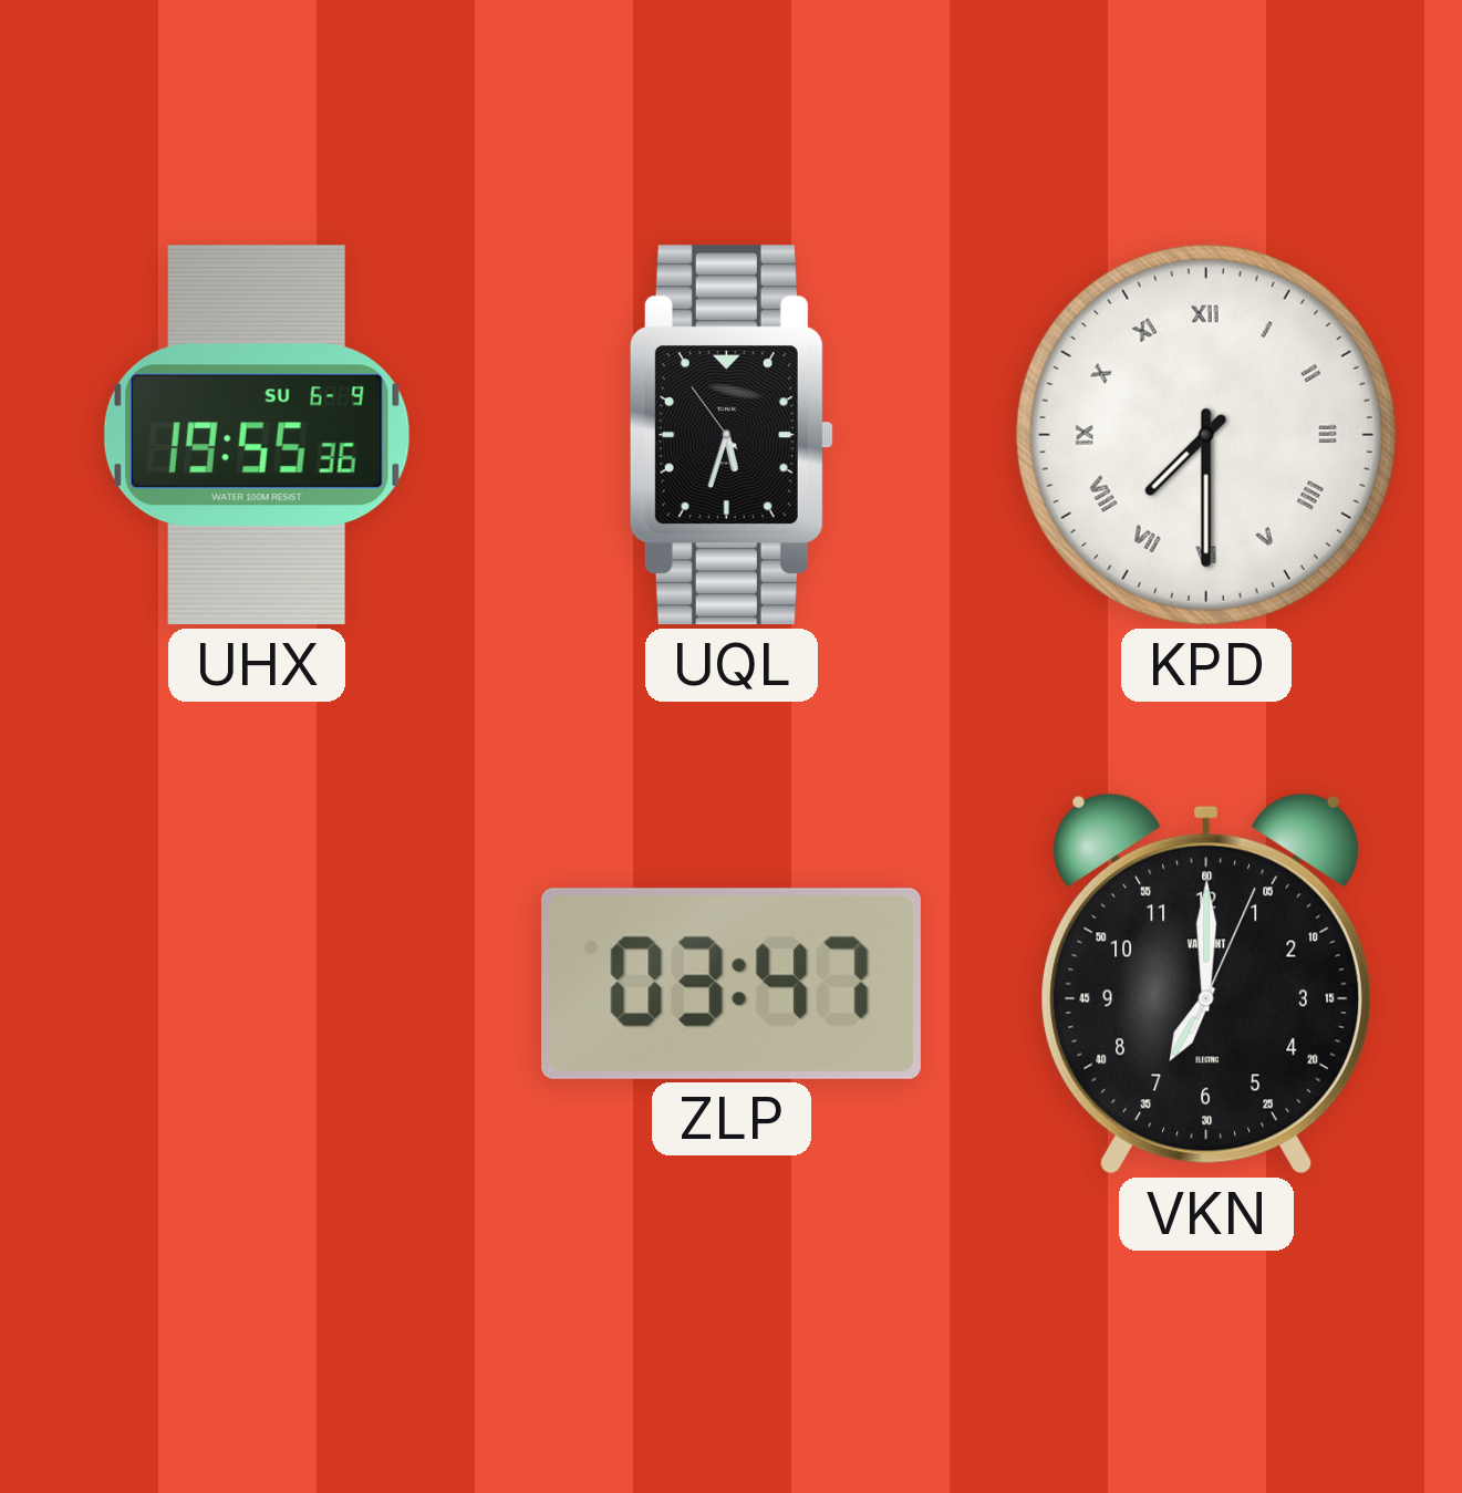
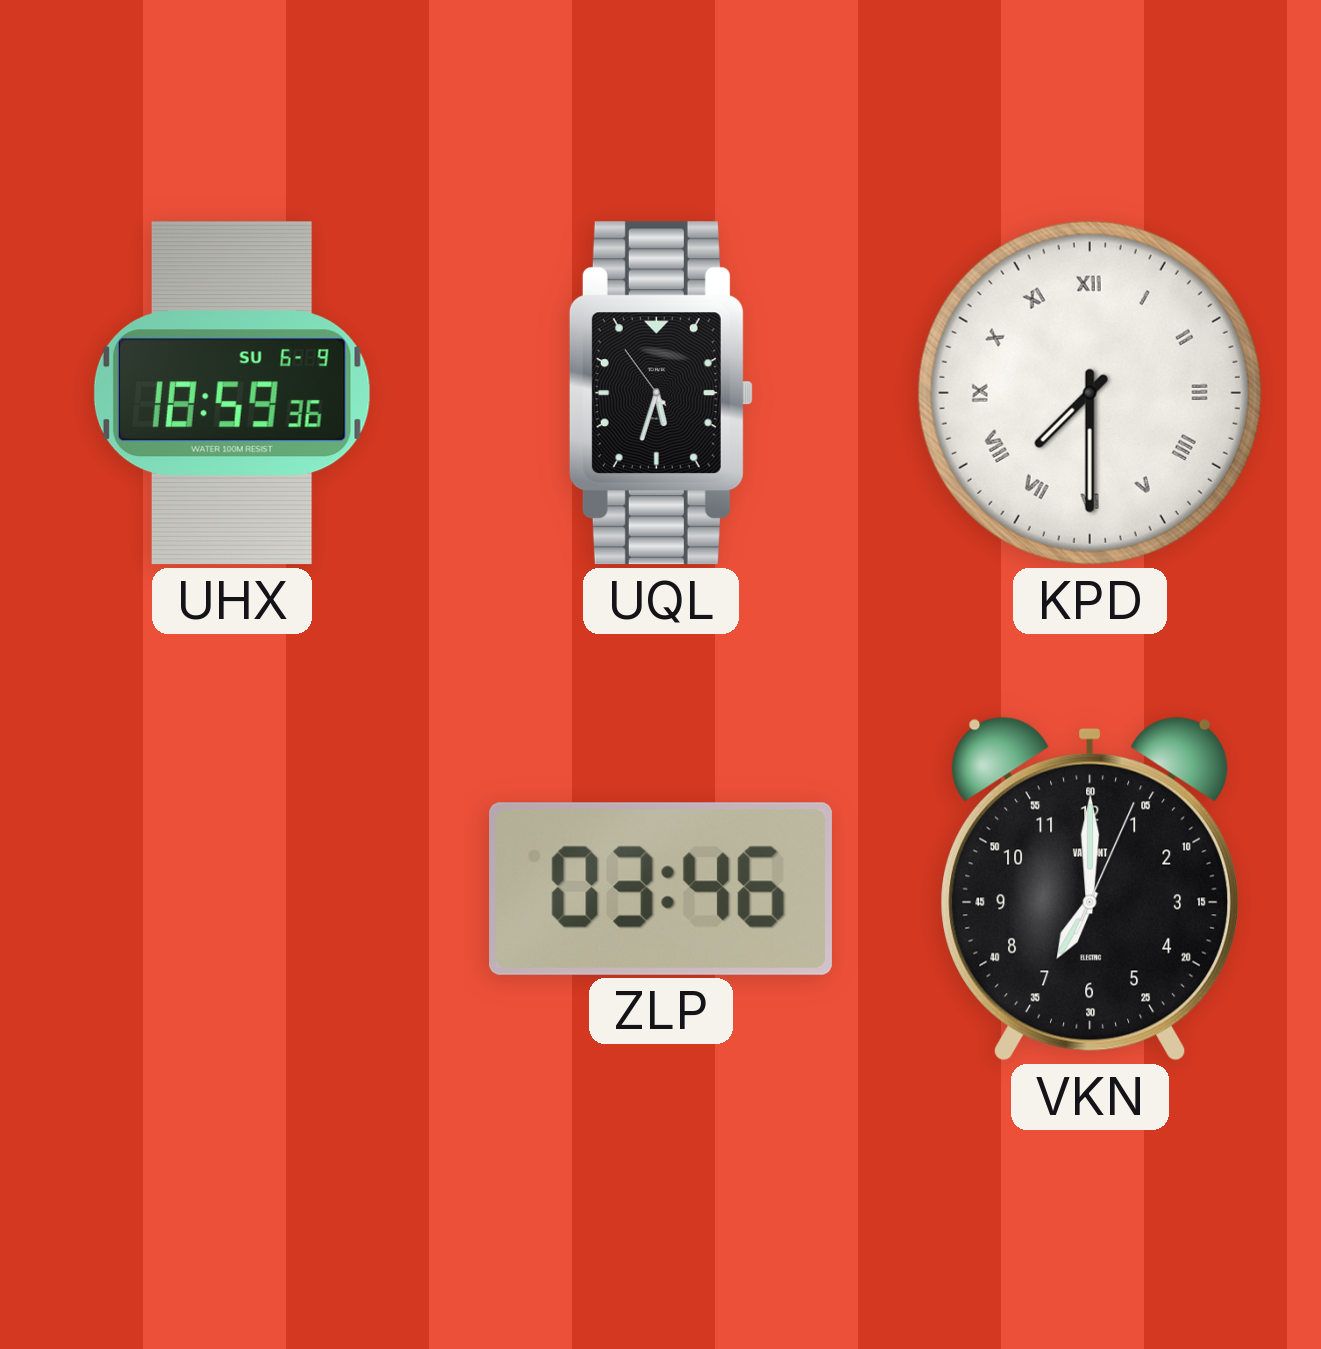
UHX: 19:55 -> 18:59
ZLP: 03:47 -> 03:46
